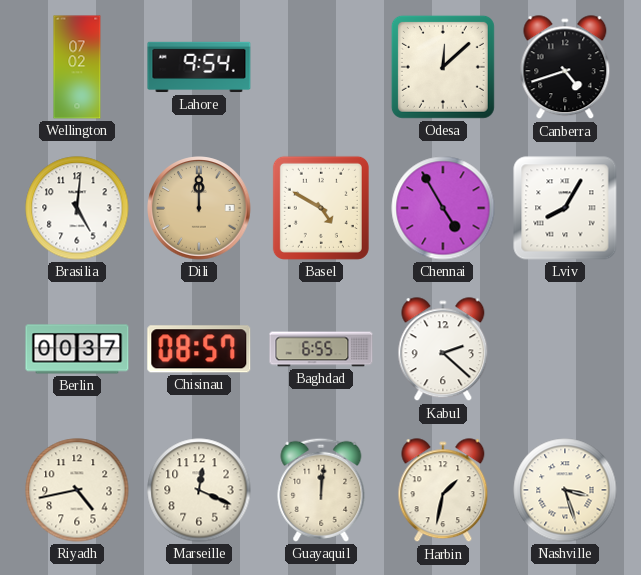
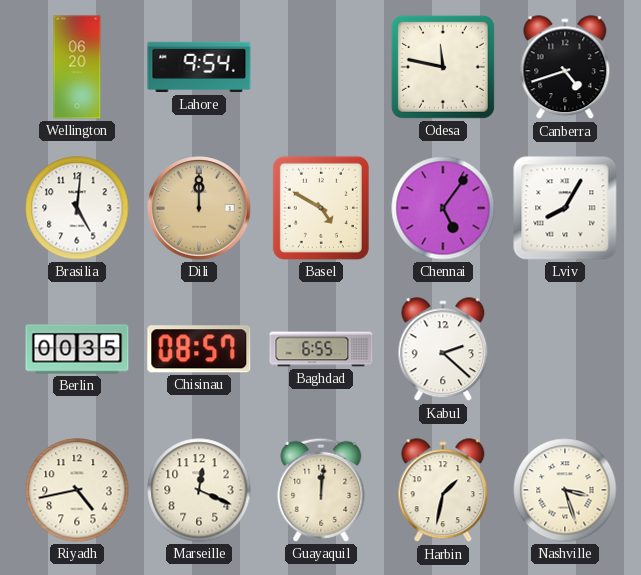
Wellington: 07:02 -> 06:20
Odesa: 12:08 -> 11:47
Chennai: 4:55 -> 5:06
Berlin: 00:37 -> 00:35
